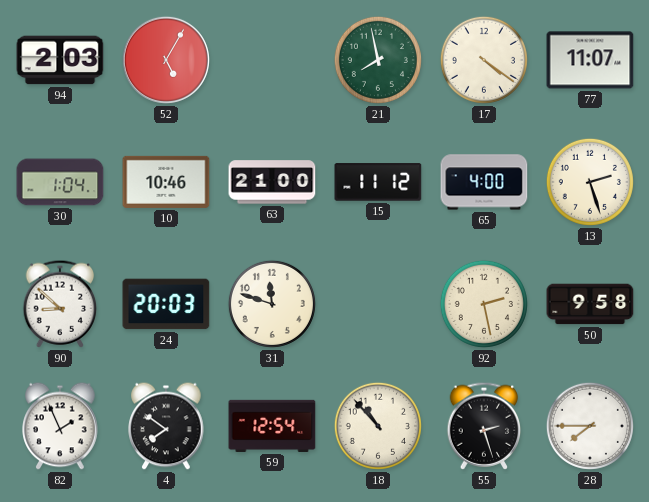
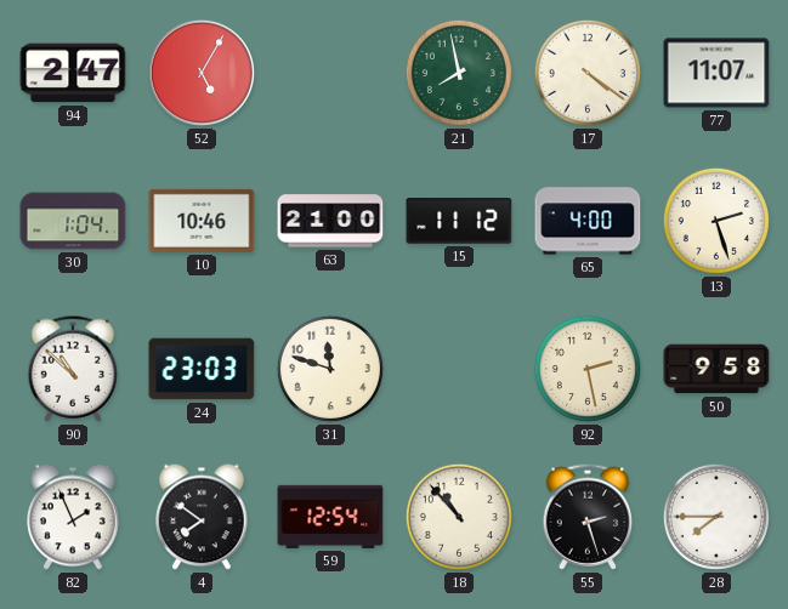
94: 2:03 -> 2:47
90: 8:52 -> 10:52
24: 20:03 -> 23:03
